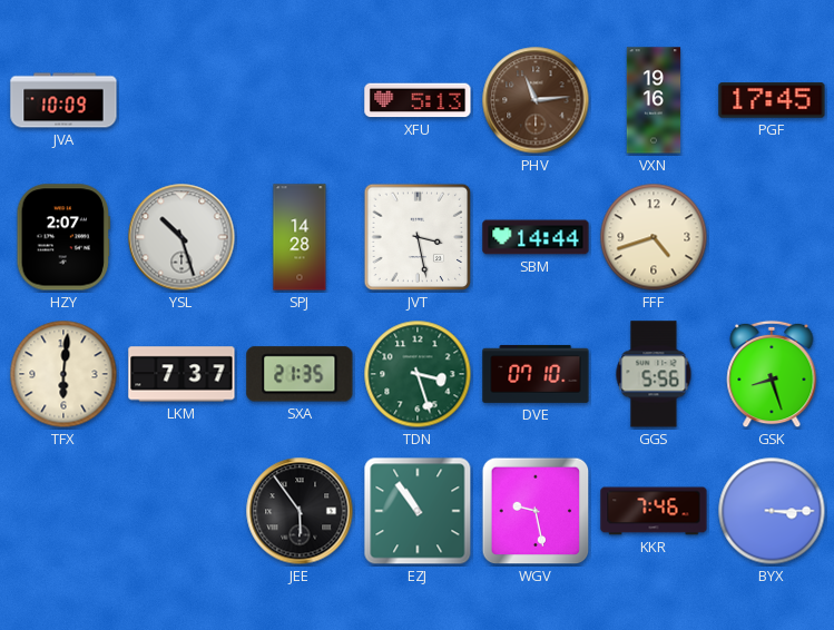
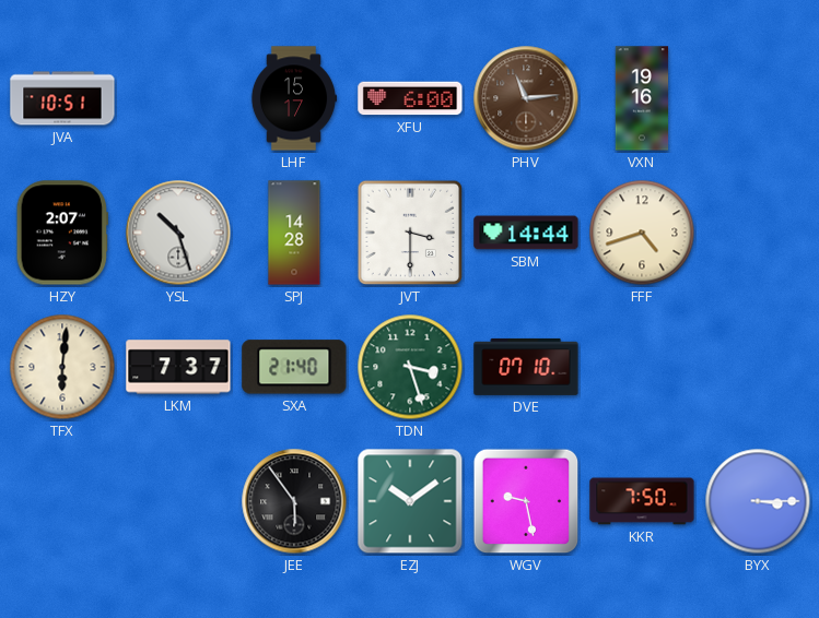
JVA: 10:09 -> 10:51
LHF: none -> 15:17
XFU: 5:13 -> 6:00
PGF: 17:45 -> none
JVT: 3:28 -> 3:30
SXA: 21:35 -> 21:40
GGS: 5:56 -> none
GSK: 8:27 -> none
EZJ: 10:54 -> 10:09
KKR: 7:46 -> 7:50
